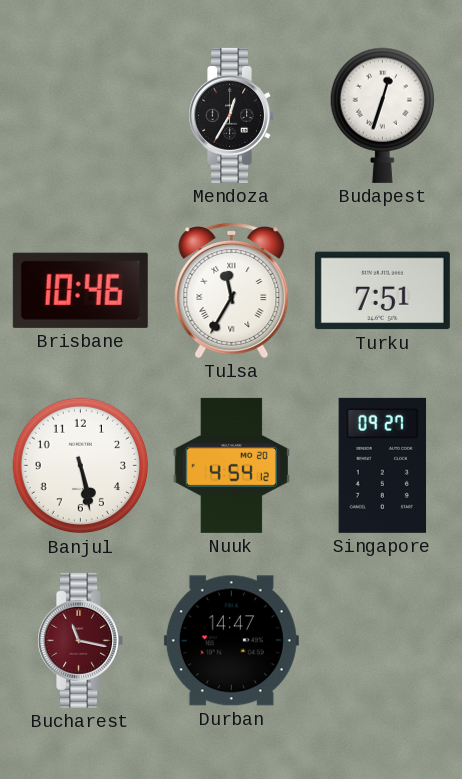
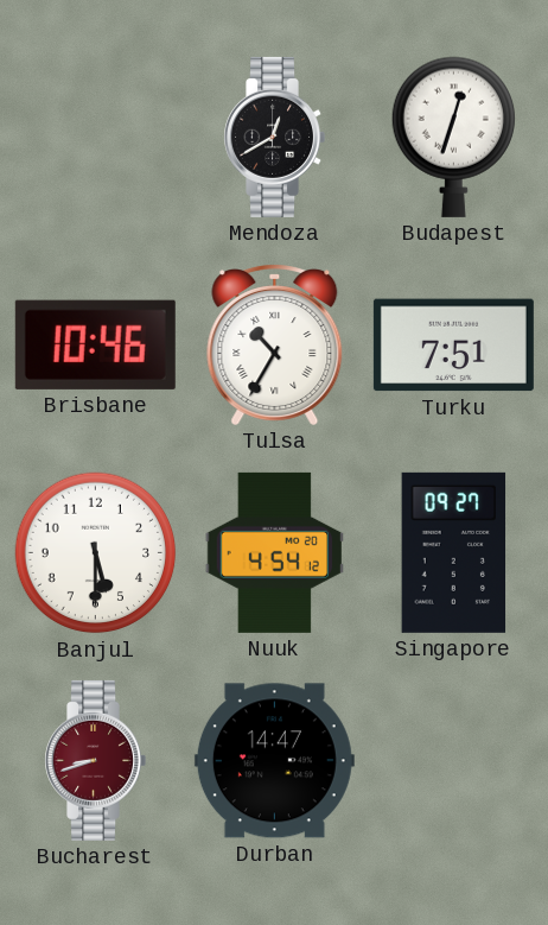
Mendoza: 12:35 -> 12:40
Tulsa: 11:35 -> 10:35
Banjul: 5:28 -> 5:30
Bucharest: 11:17 -> 8:42
